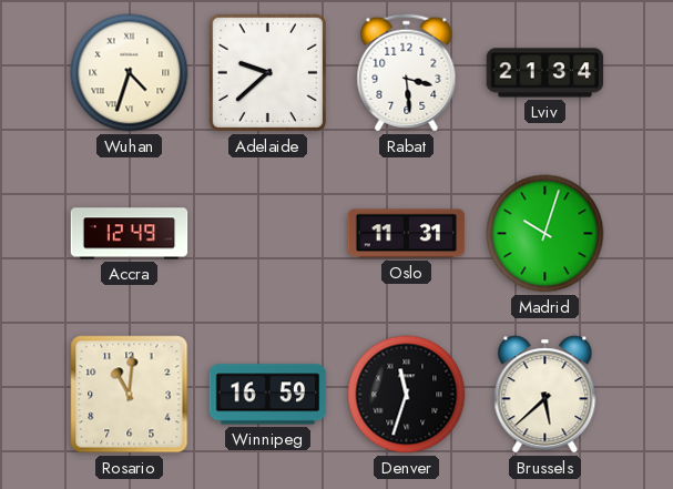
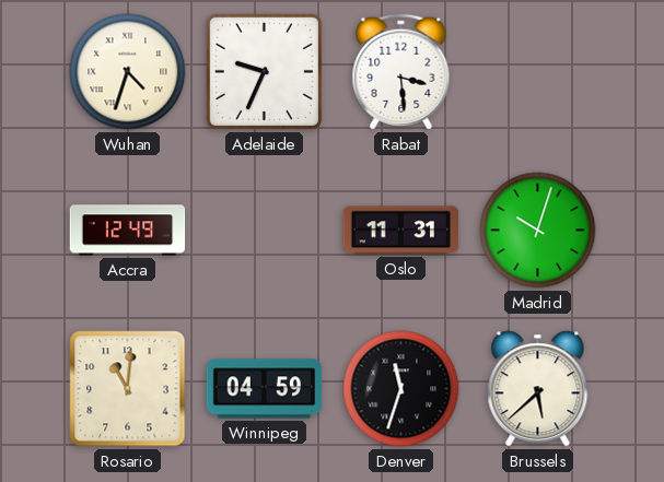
Adelaide: 9:38 -> 9:34
Lviv: 21:34 -> none
Winnipeg: 16:59 -> 04:59
